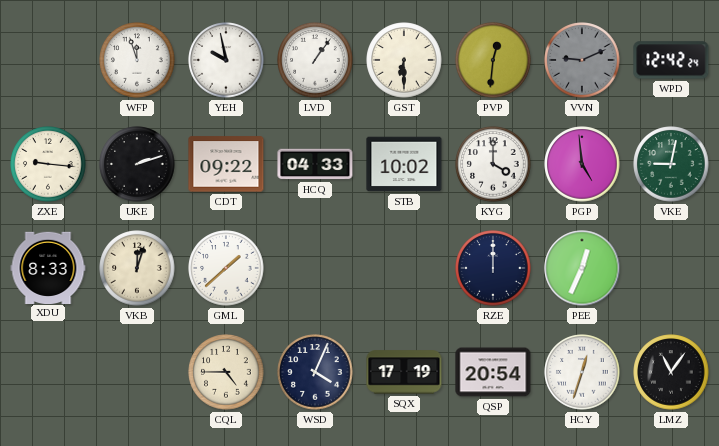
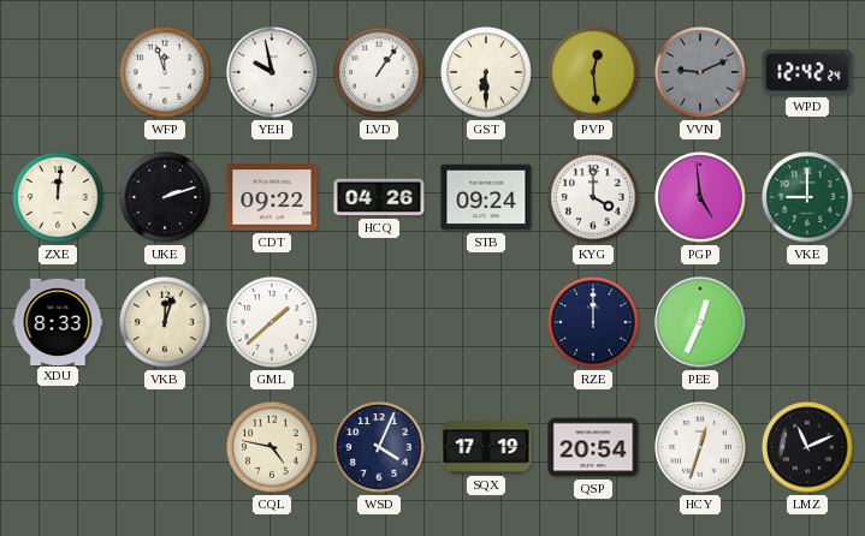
PVP: 12:31 -> 12:29
ZXE: 9:16 -> 12:01
HCQ: 04:33 -> 04:26
STB: 10:02 -> 09:24
VKE: 9:02 -> 9:00
CQL: 4:45 -> 4:47
LMZ: 11:06 -> 11:11
